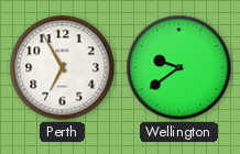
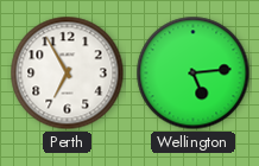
Wellington: 9:39 -> 5:14
